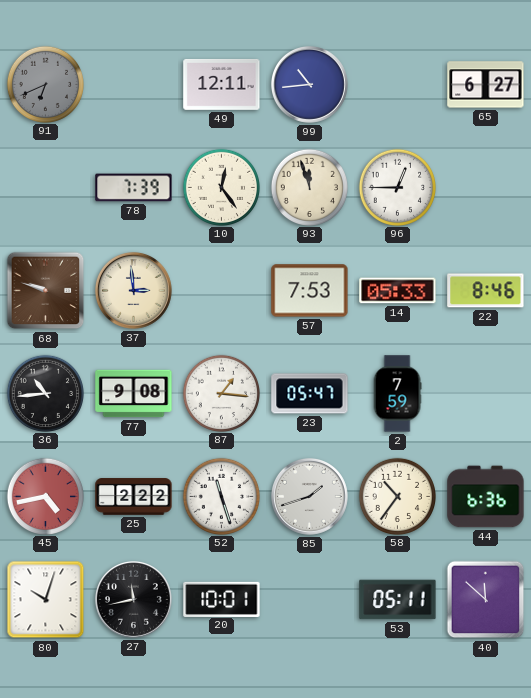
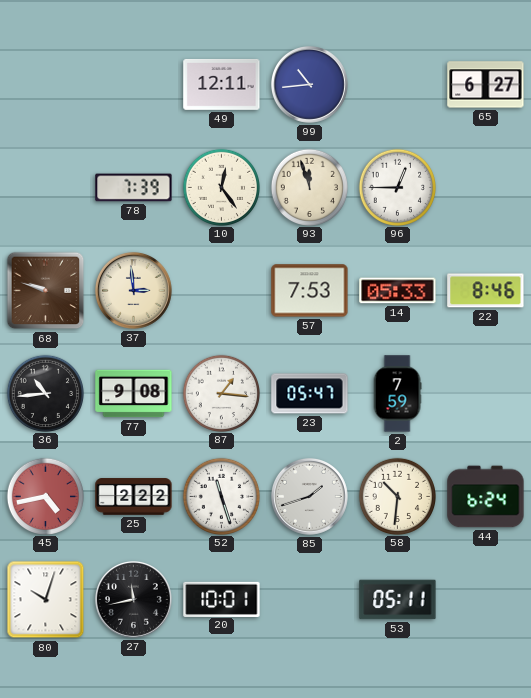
91: 6:41 -> none
58: 10:36 -> 10:31
44: 6:36 -> 6:24
40: 11:52 -> none
